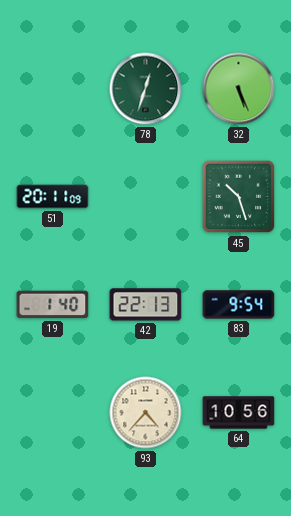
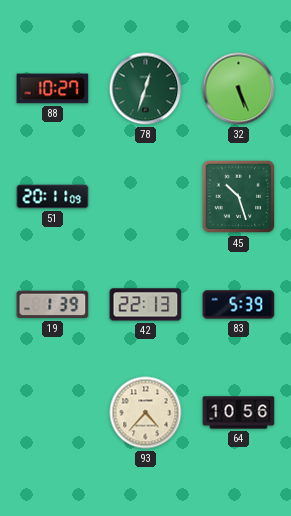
88: none -> 10:27
19: 1:40 -> 1:39
83: 9:54 -> 5:39
